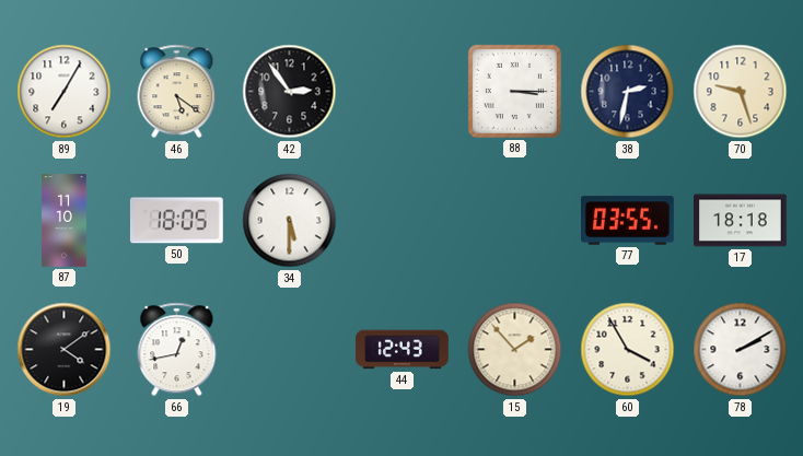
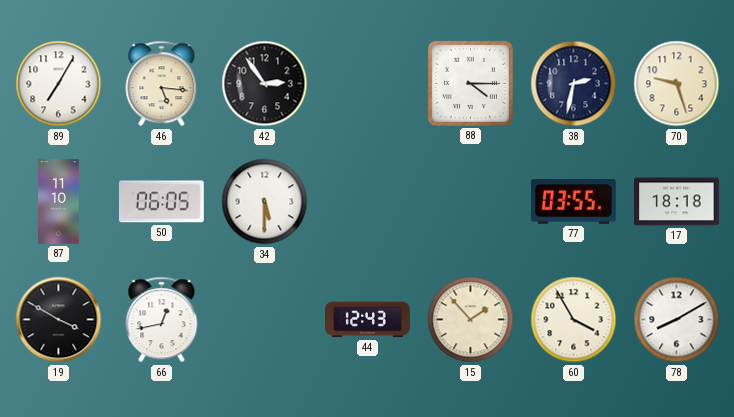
46: 5:21 -> 5:16
88: 3:15 -> 4:15
50: 18:05 -> 06:05
19: 4:09 -> 3:50
78: 2:10 -> 8:10
